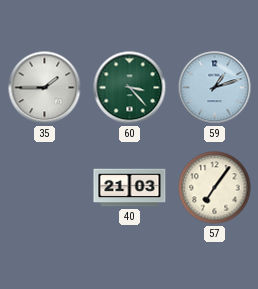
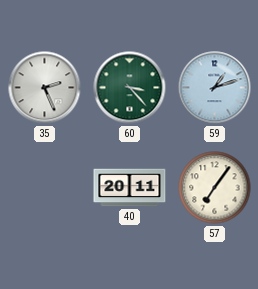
35: 1:45 -> 2:26
40: 21:03 -> 20:11
